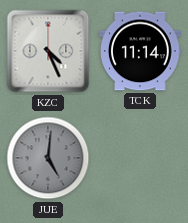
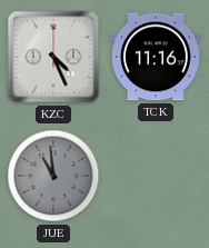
TCK: 11:14 -> 11:16
JUE: 5:01 -> 10:59
